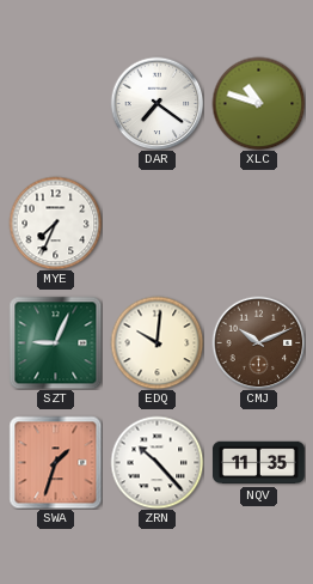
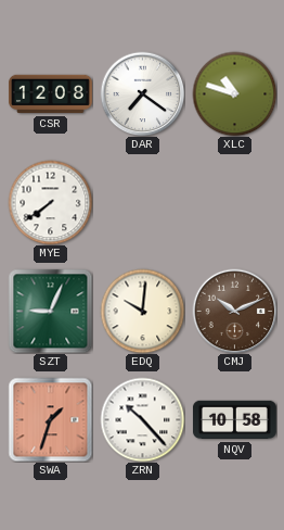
CSR: none -> 12:08
MYE: 7:34 -> 7:39
NQV: 11:35 -> 10:58
